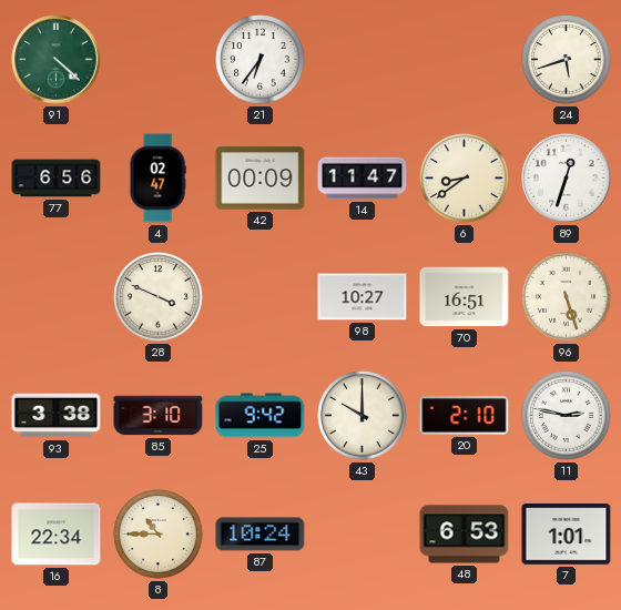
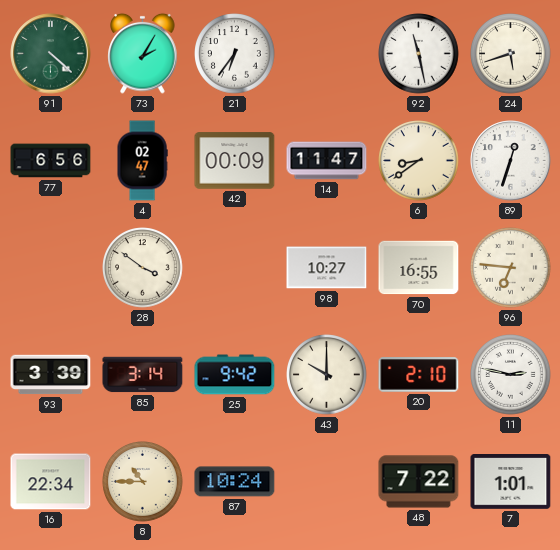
73: none -> 2:05
92: none -> 11:28
28: 3:49 -> 3:51
70: 16:51 -> 16:55
96: 5:27 -> 6:46
93: 3:38 -> 3:39
85: 3:10 -> 3:14
48: 6:53 -> 7:22
